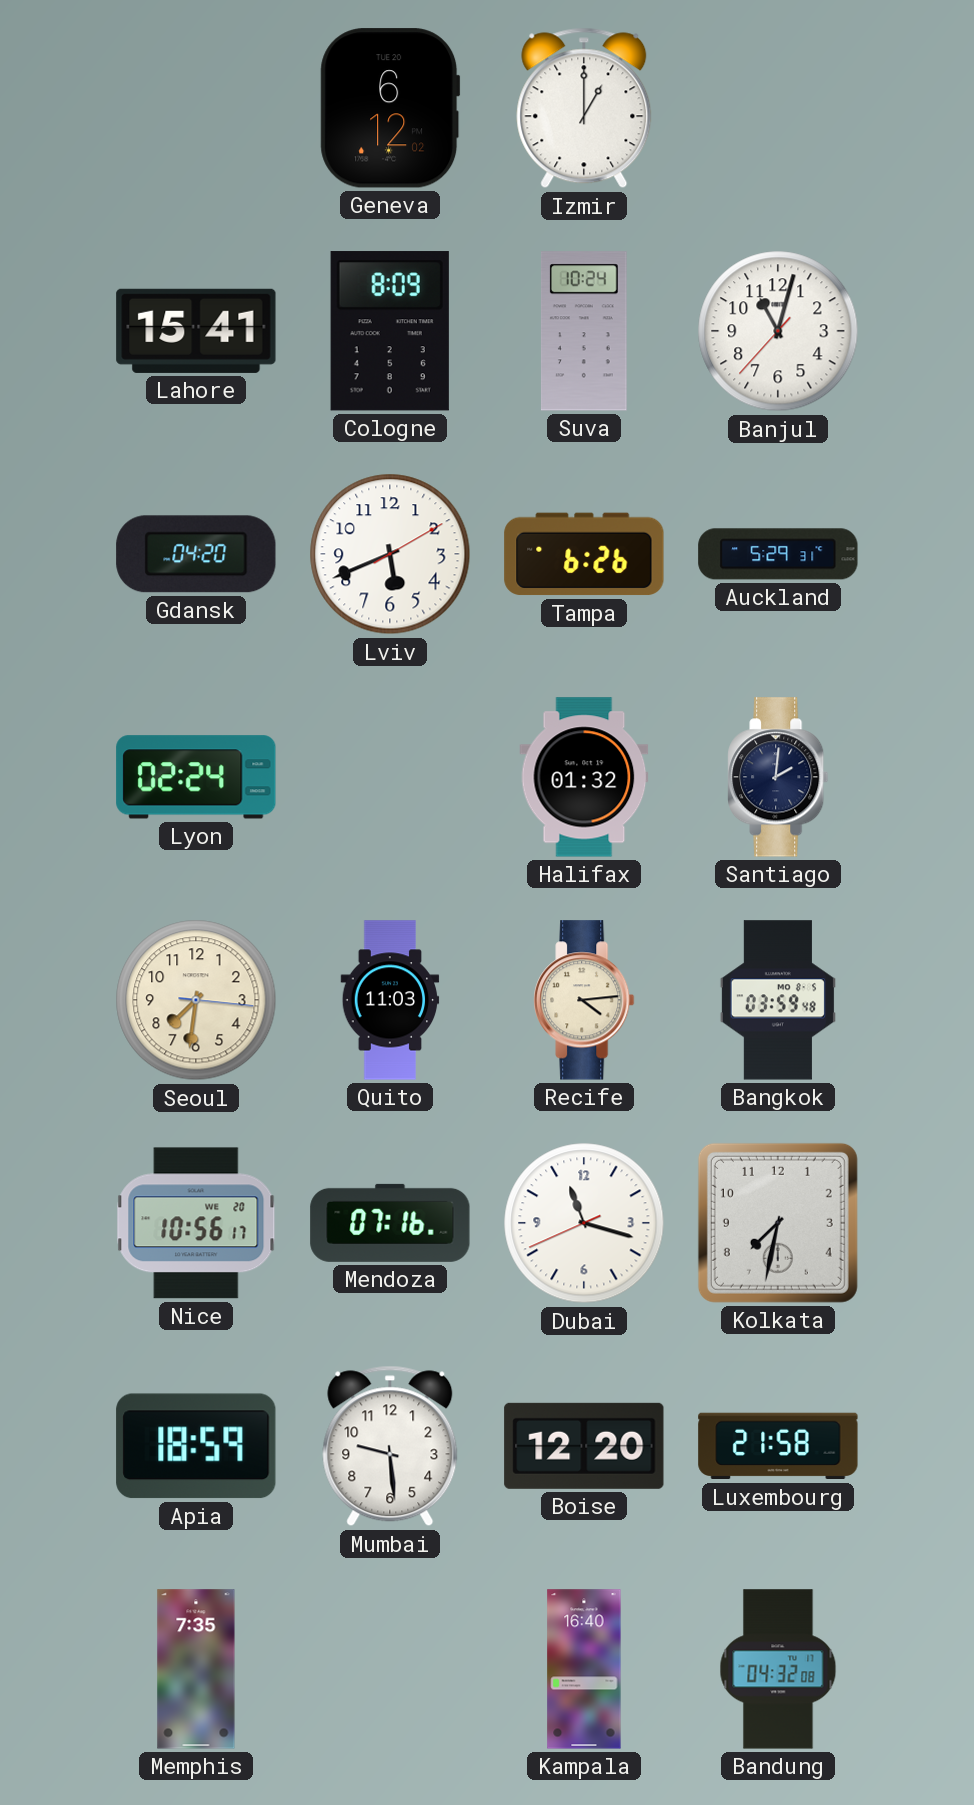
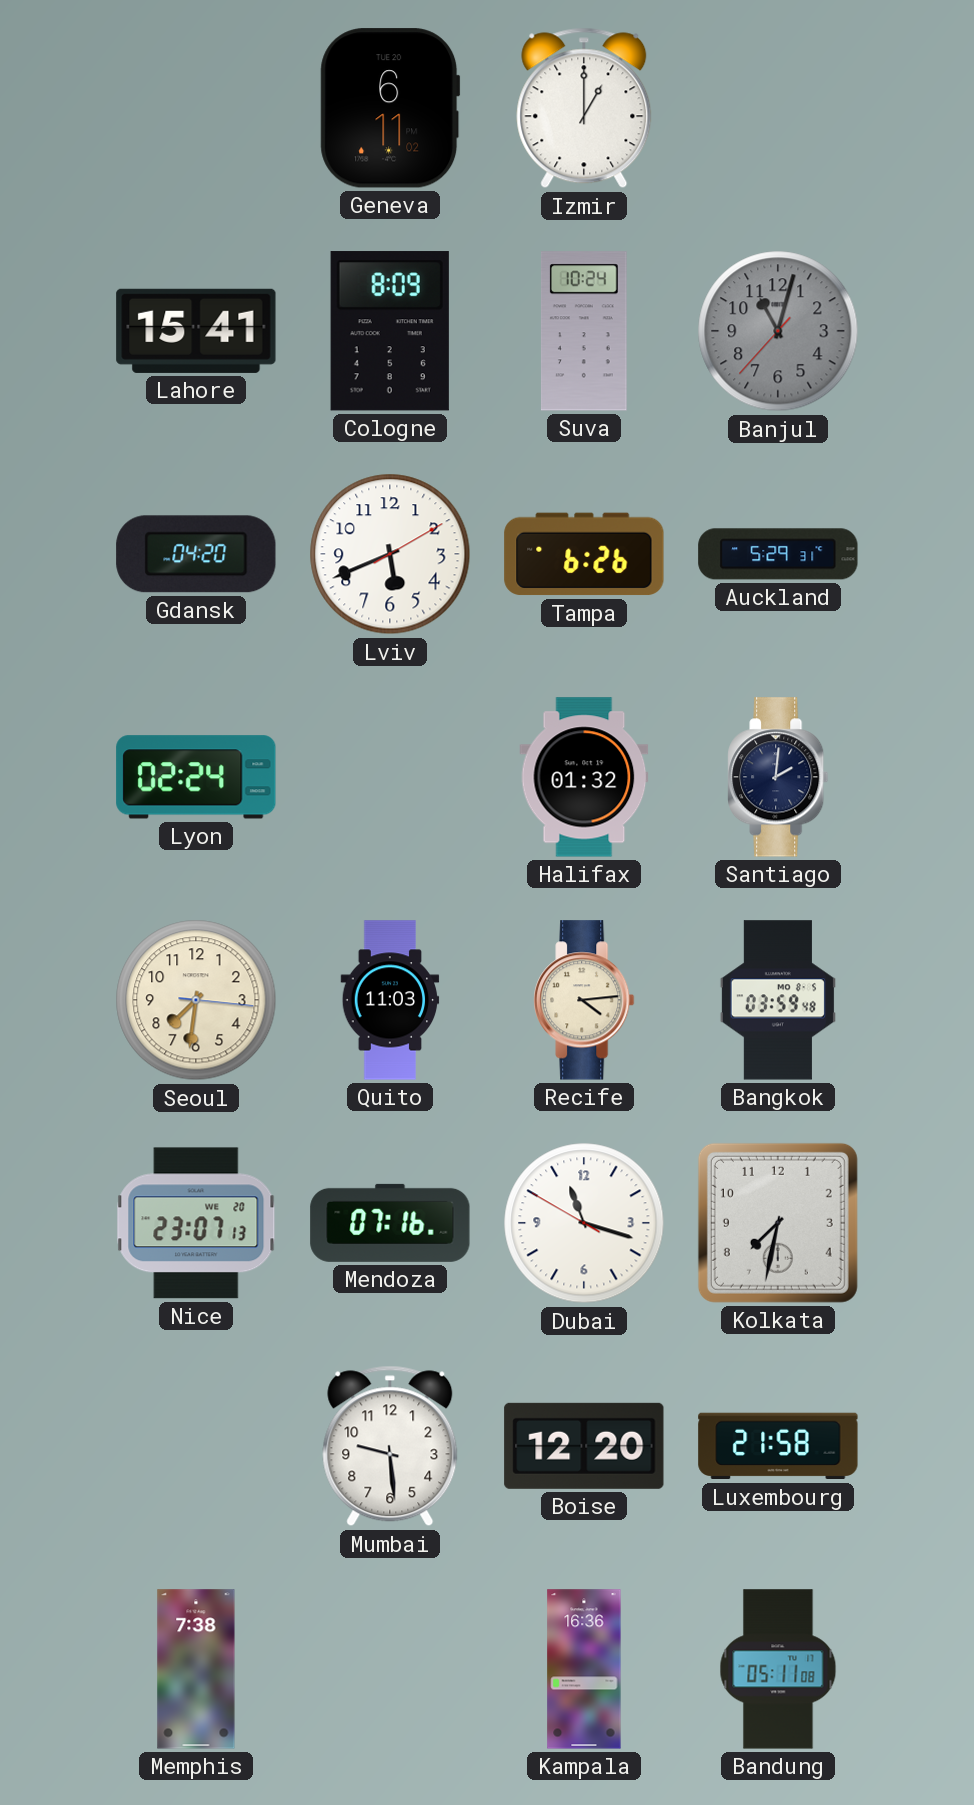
Geneva: 6:12 -> 6:11
Banjul dial: white -> grey
Nice: 10:56 -> 23:07
Dubai: 11:17:41 -> 11:17:50
Apia: 18:59 -> none
Memphis: 7:35 -> 7:38
Kampala: 16:40 -> 16:36
Bandung: 04:32 -> 05:11
